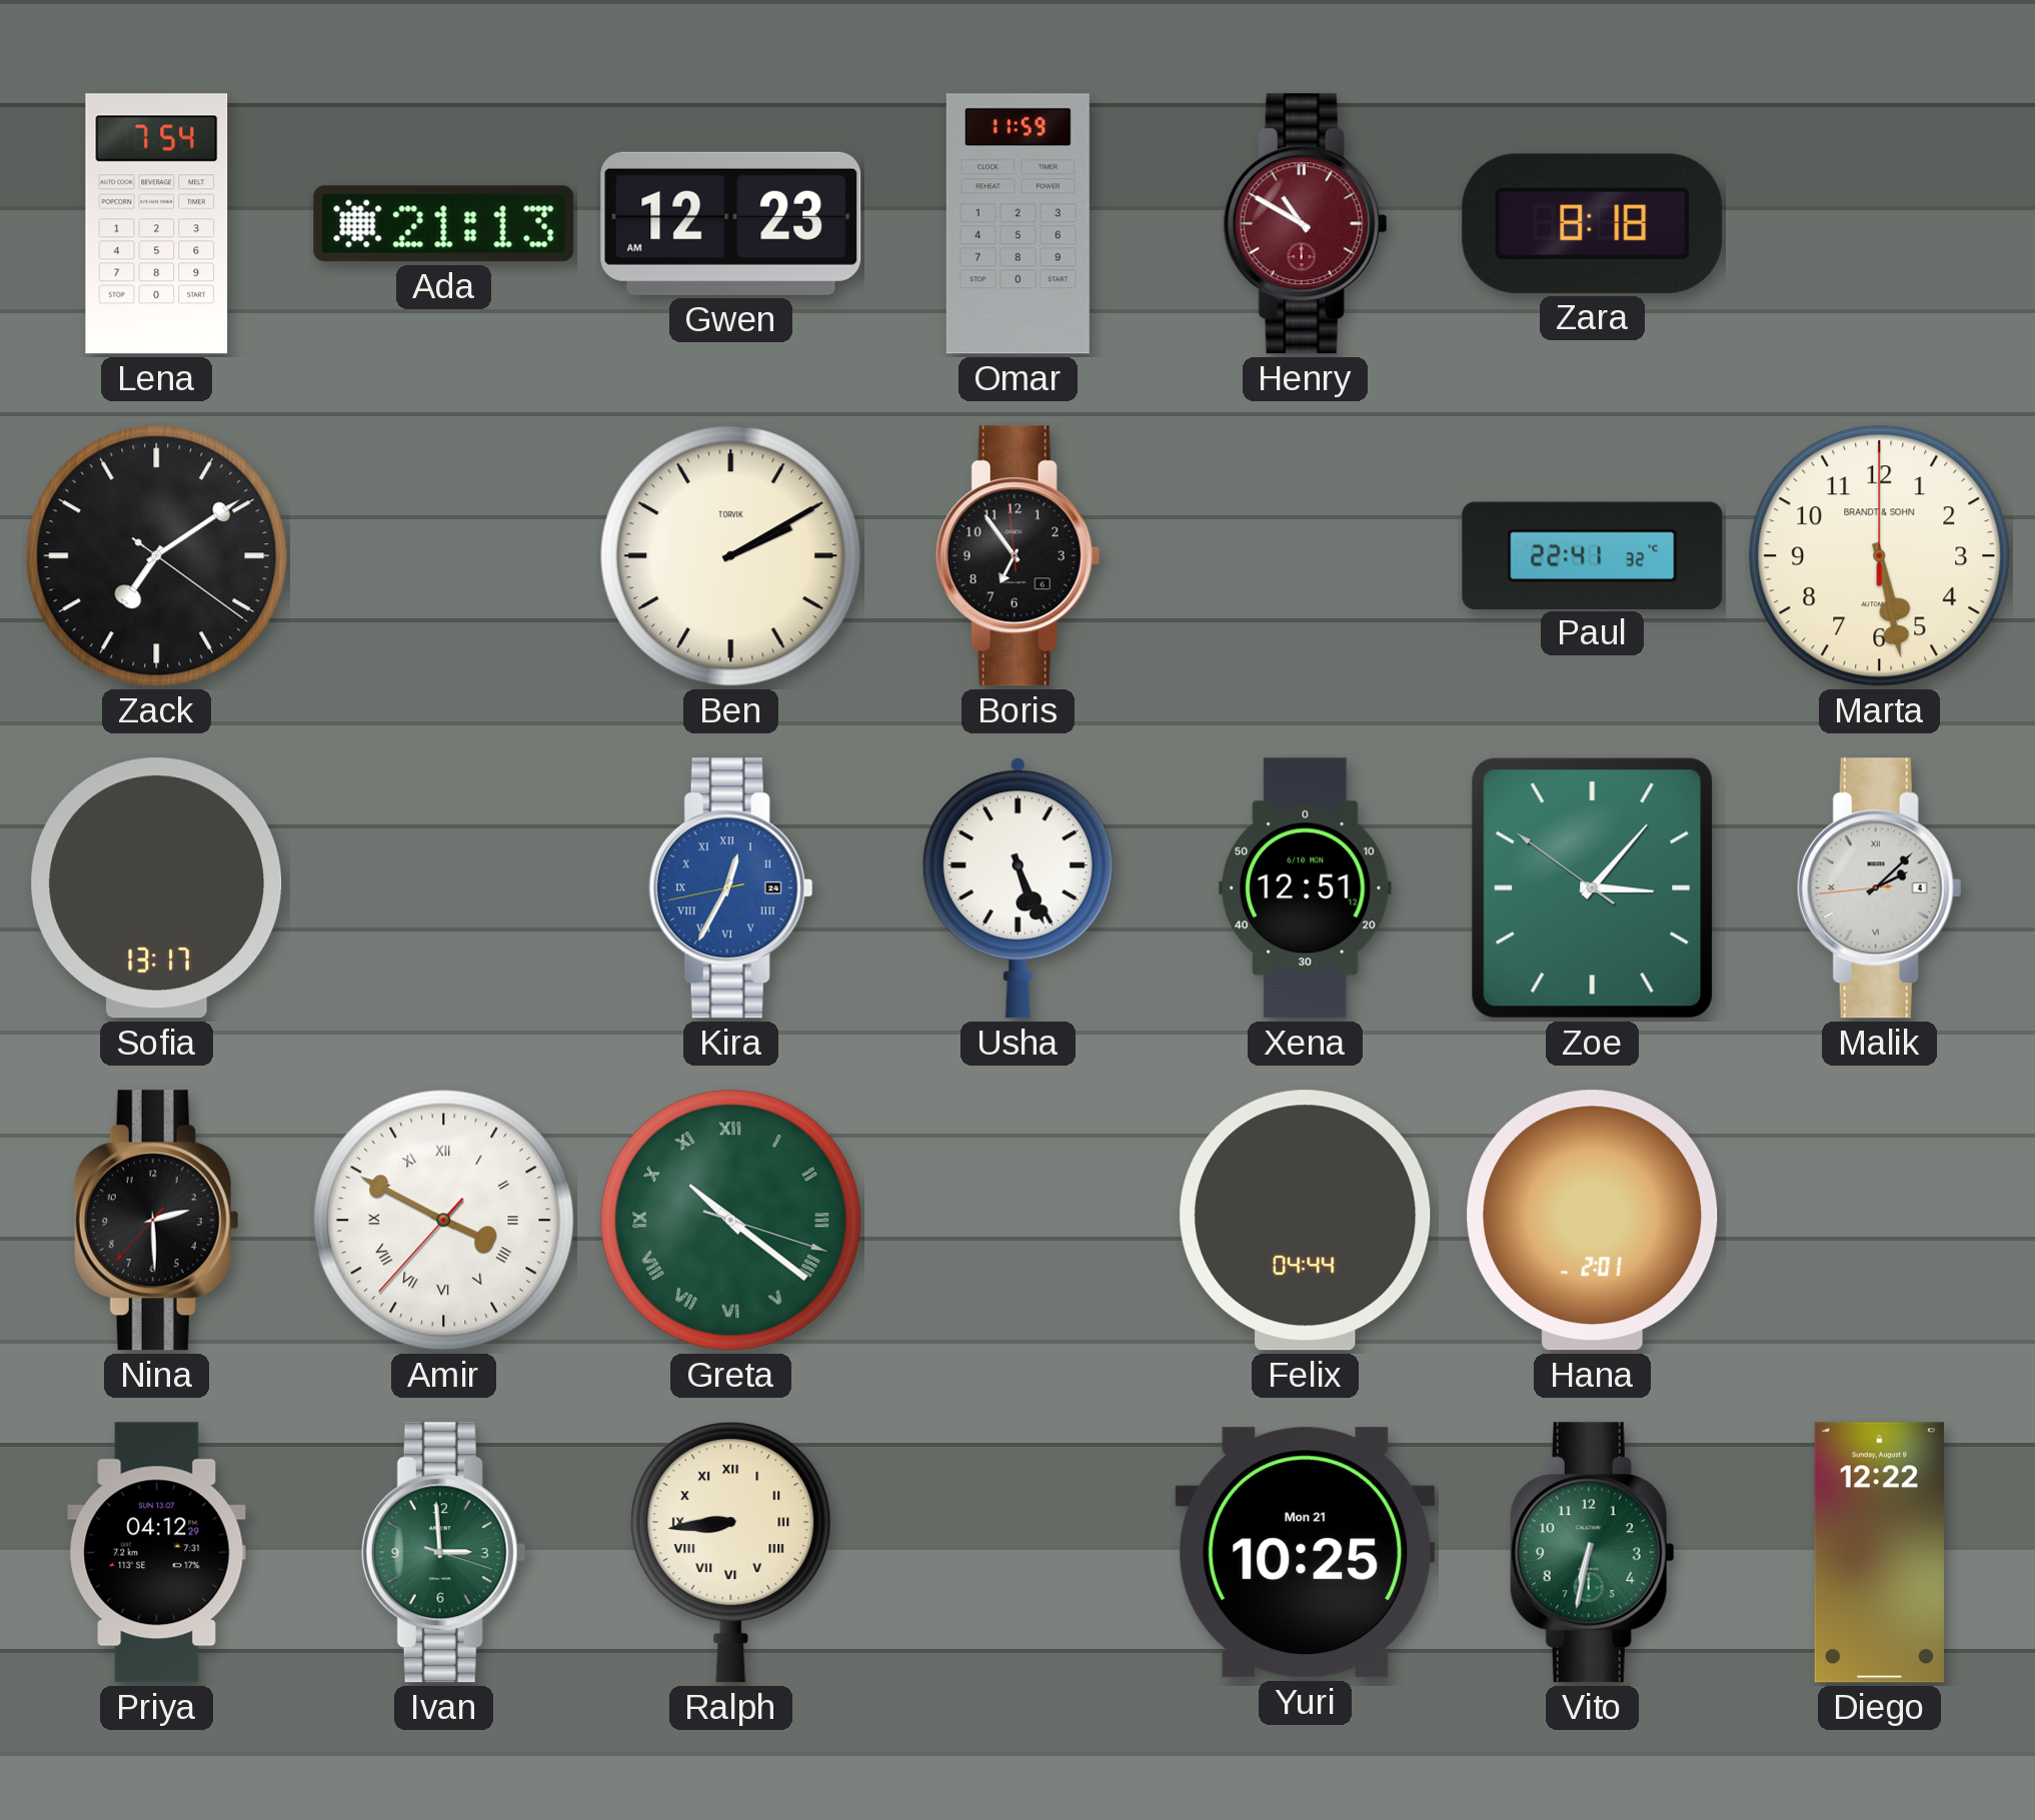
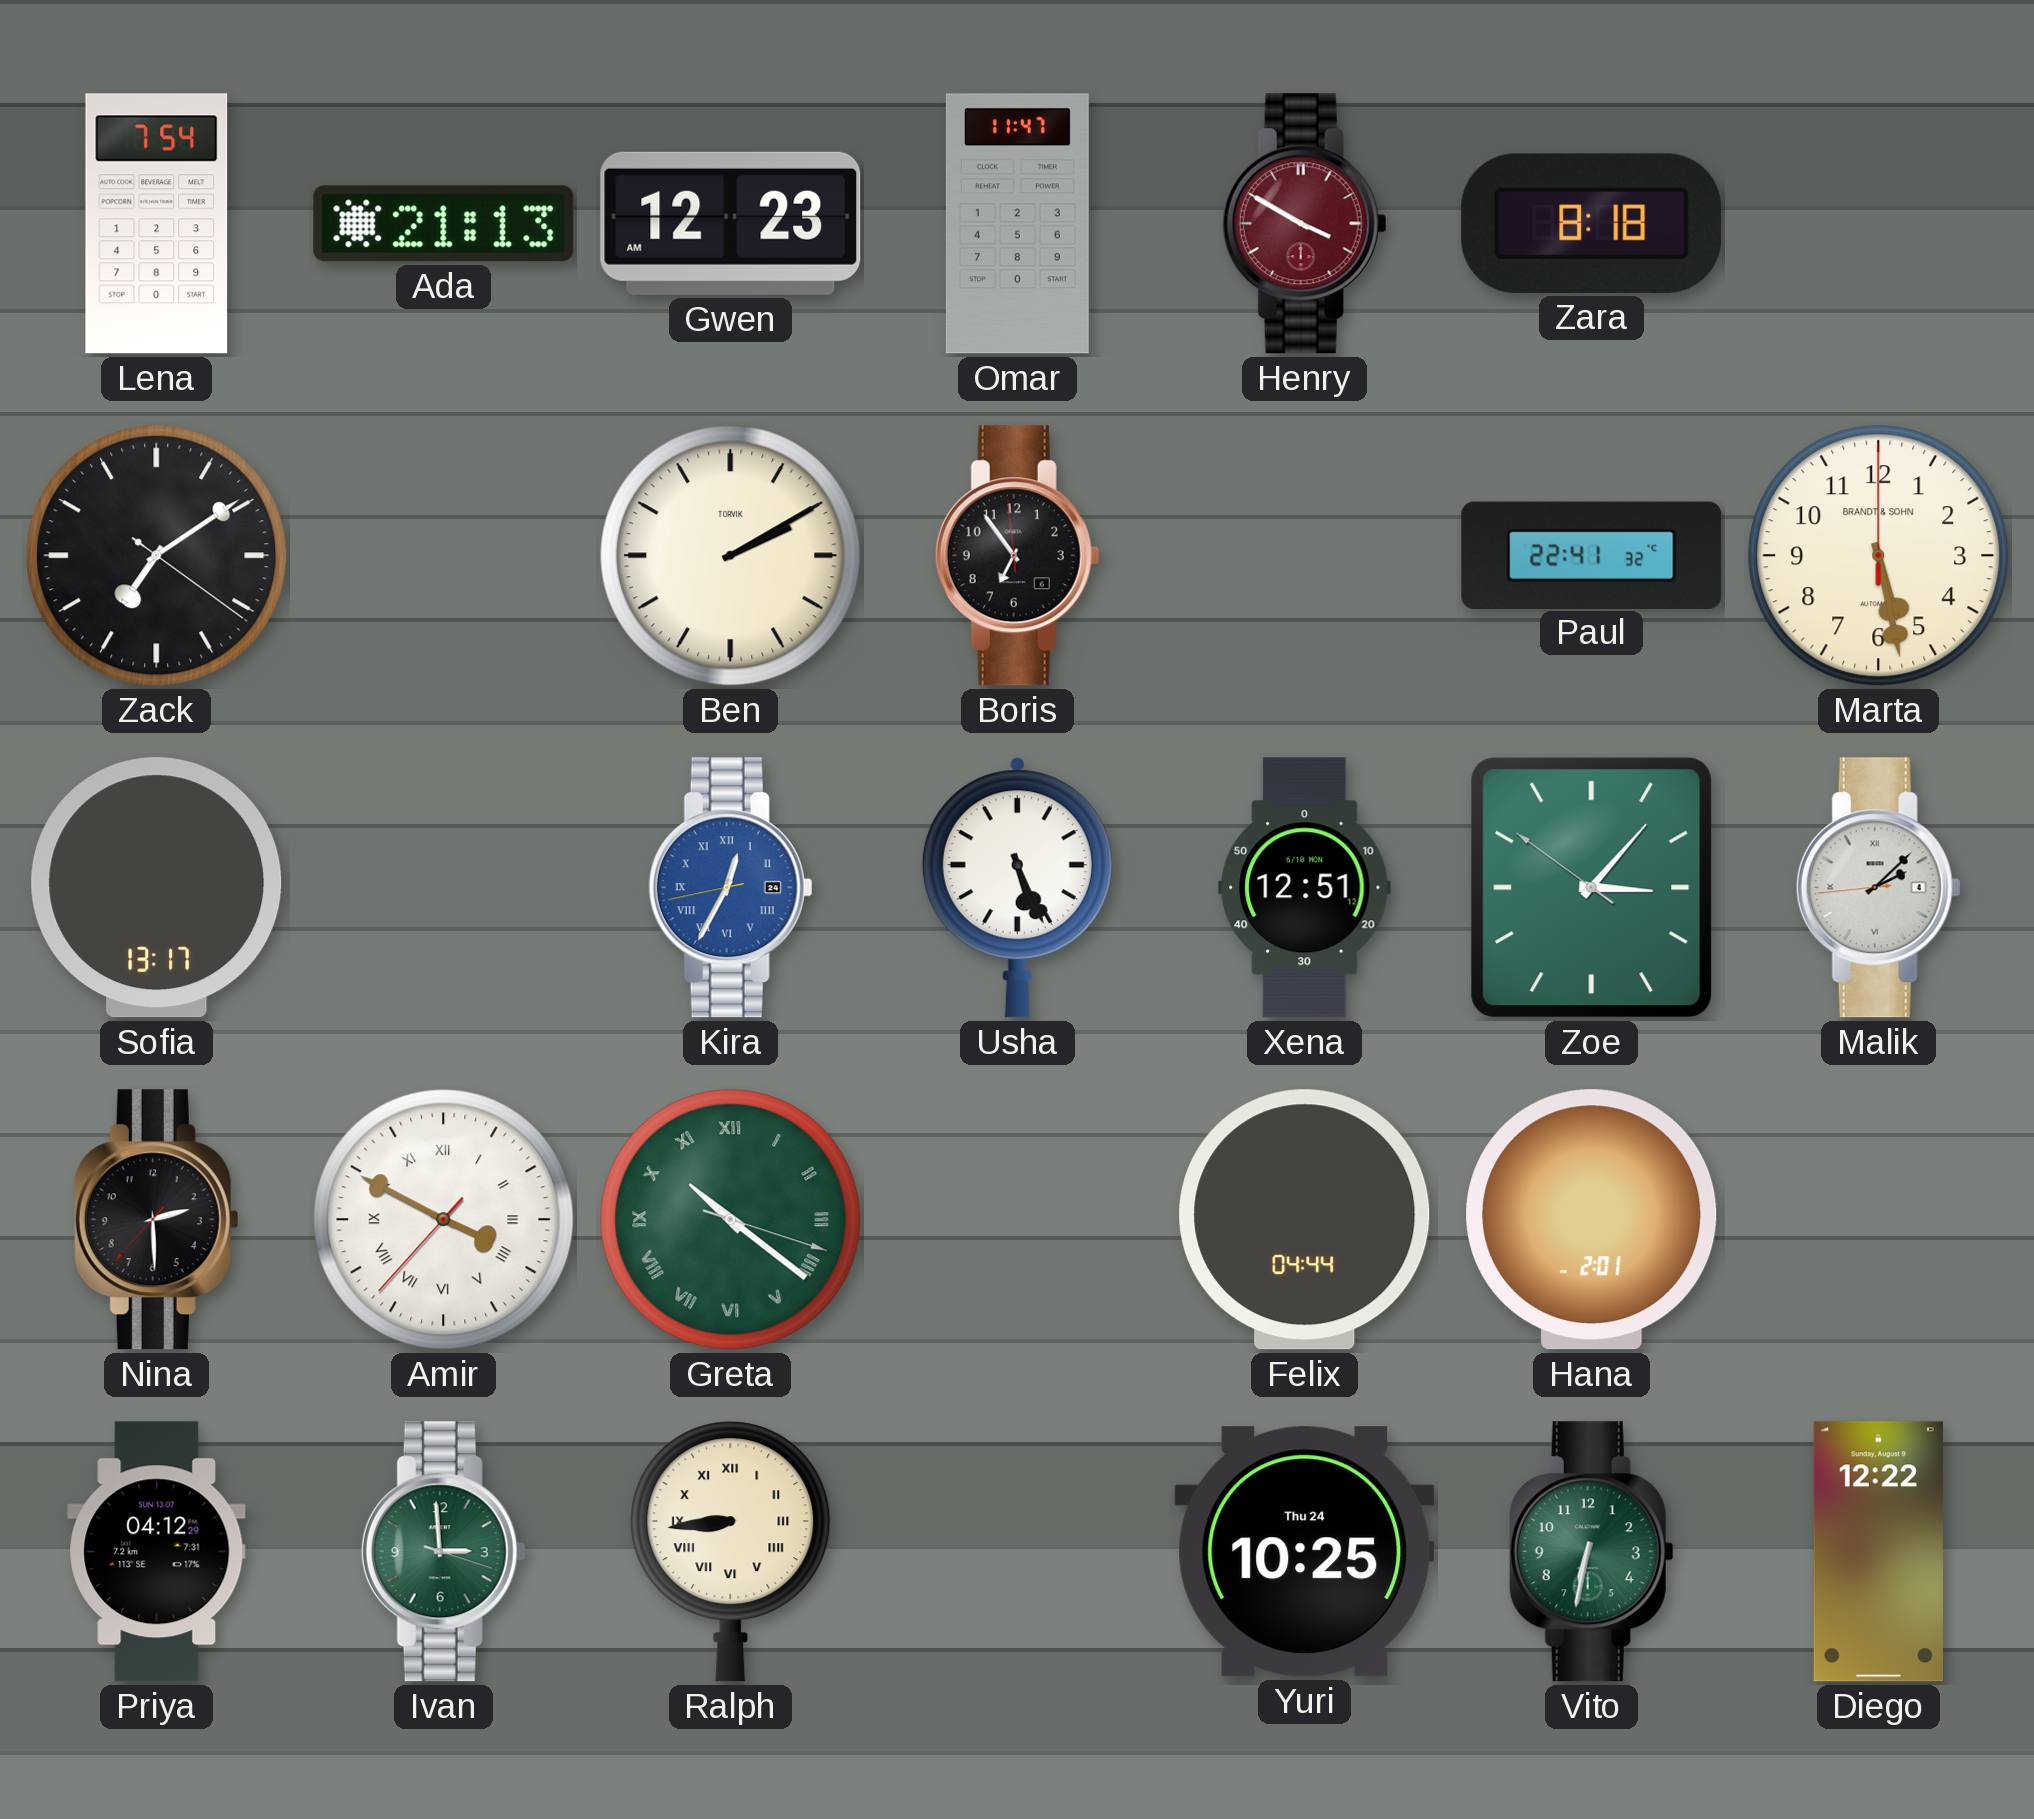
Omar: 11:59 -> 11:47
Henry: 10:50 -> 3:50
Yuri date: Mon 21 -> Thu 24
